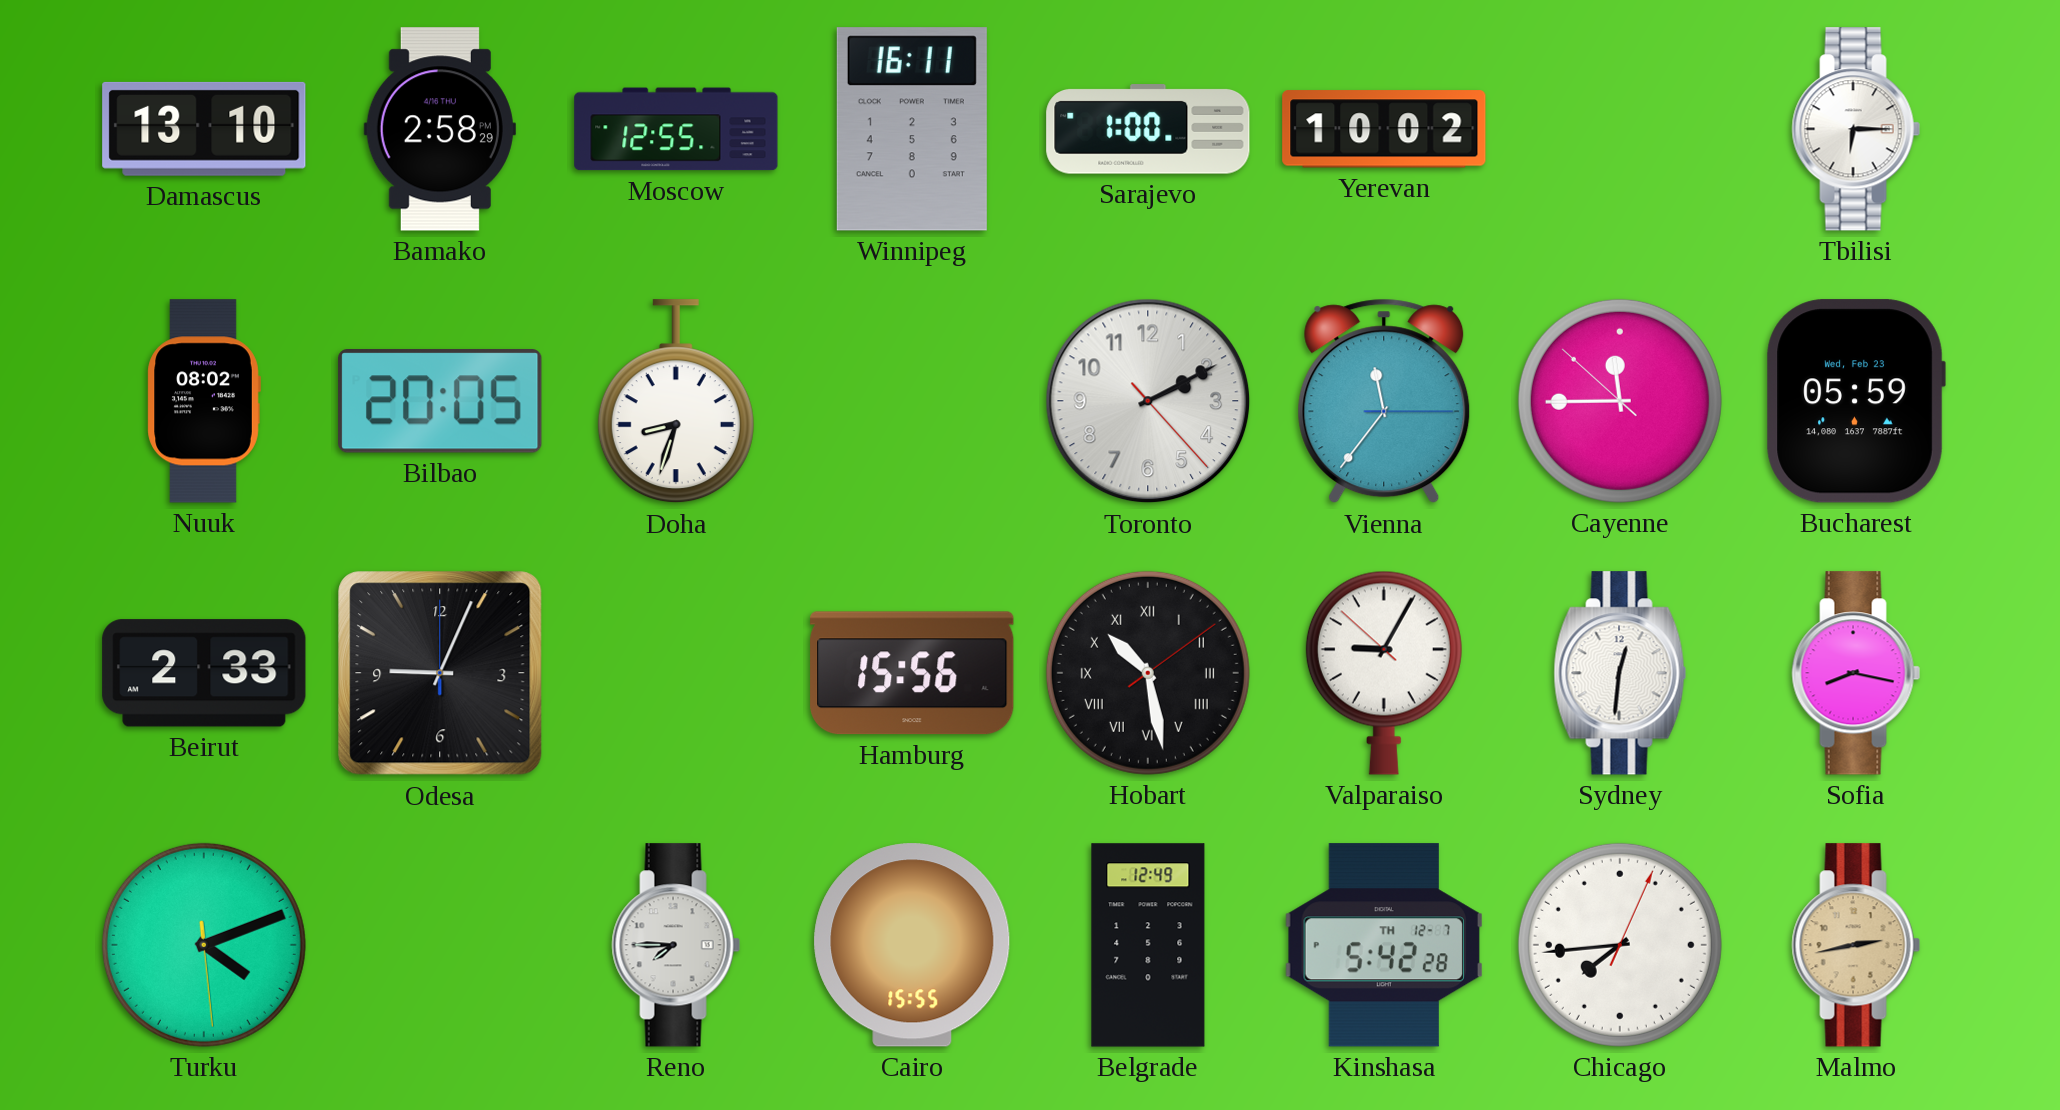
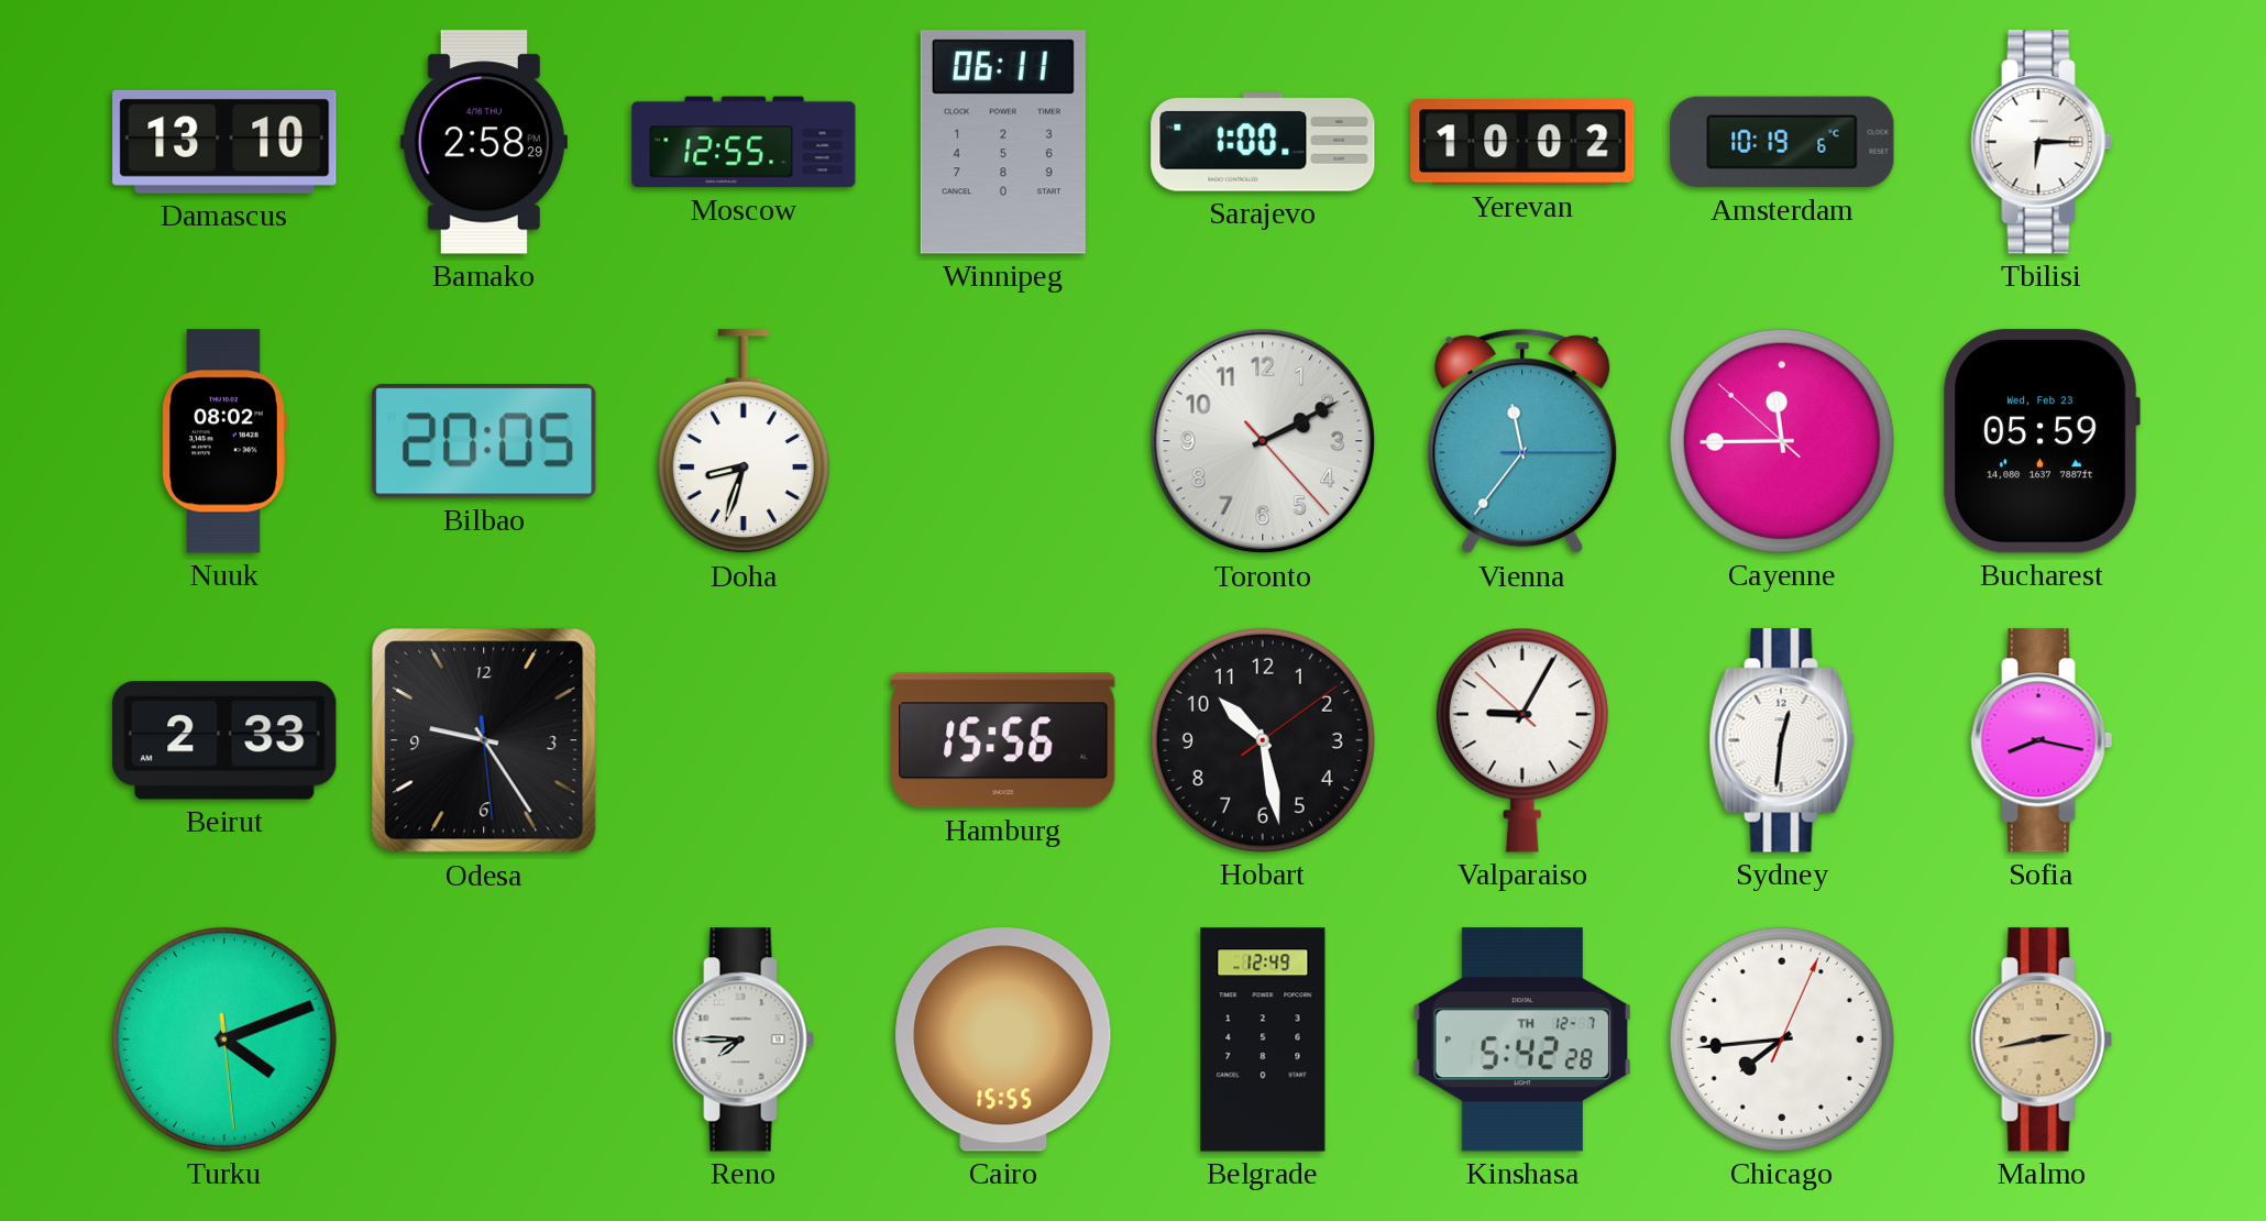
Winnipeg: 16:11 -> 06:11
Amsterdam: none -> 10:19
Odesa: 9:04 -> 9:24
Hobart numerals: Roman -> Arabic
